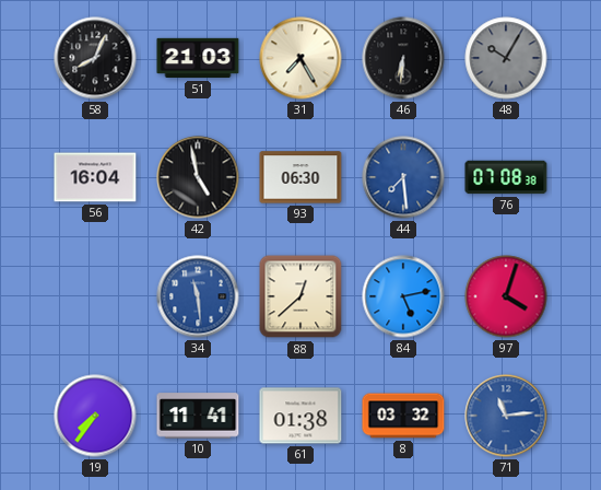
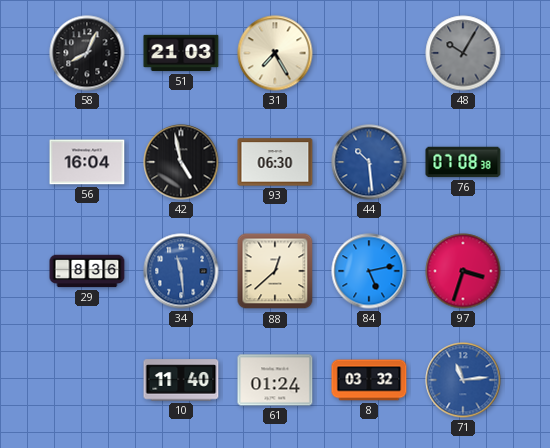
46: 6:31 -> none
44: 7:29 -> 10:29
29: none -> 8:36
97: 4:03 -> 3:33
19: 7:36 -> none
10: 11:41 -> 11:40
61: 01:38 -> 01:24
